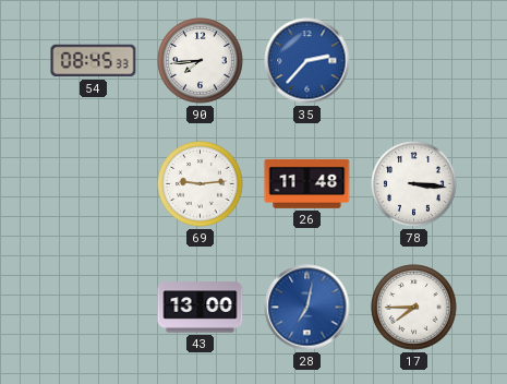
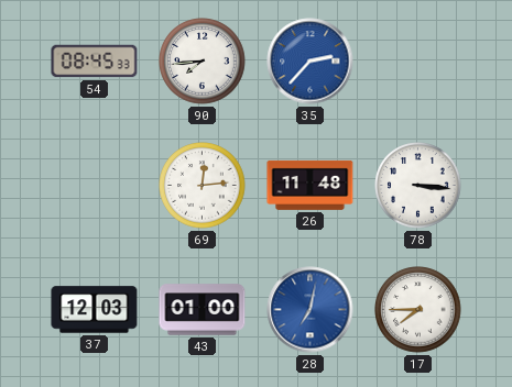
69: 9:14 -> 12:14
37: none -> 12:03
43: 13:00 -> 01:00
